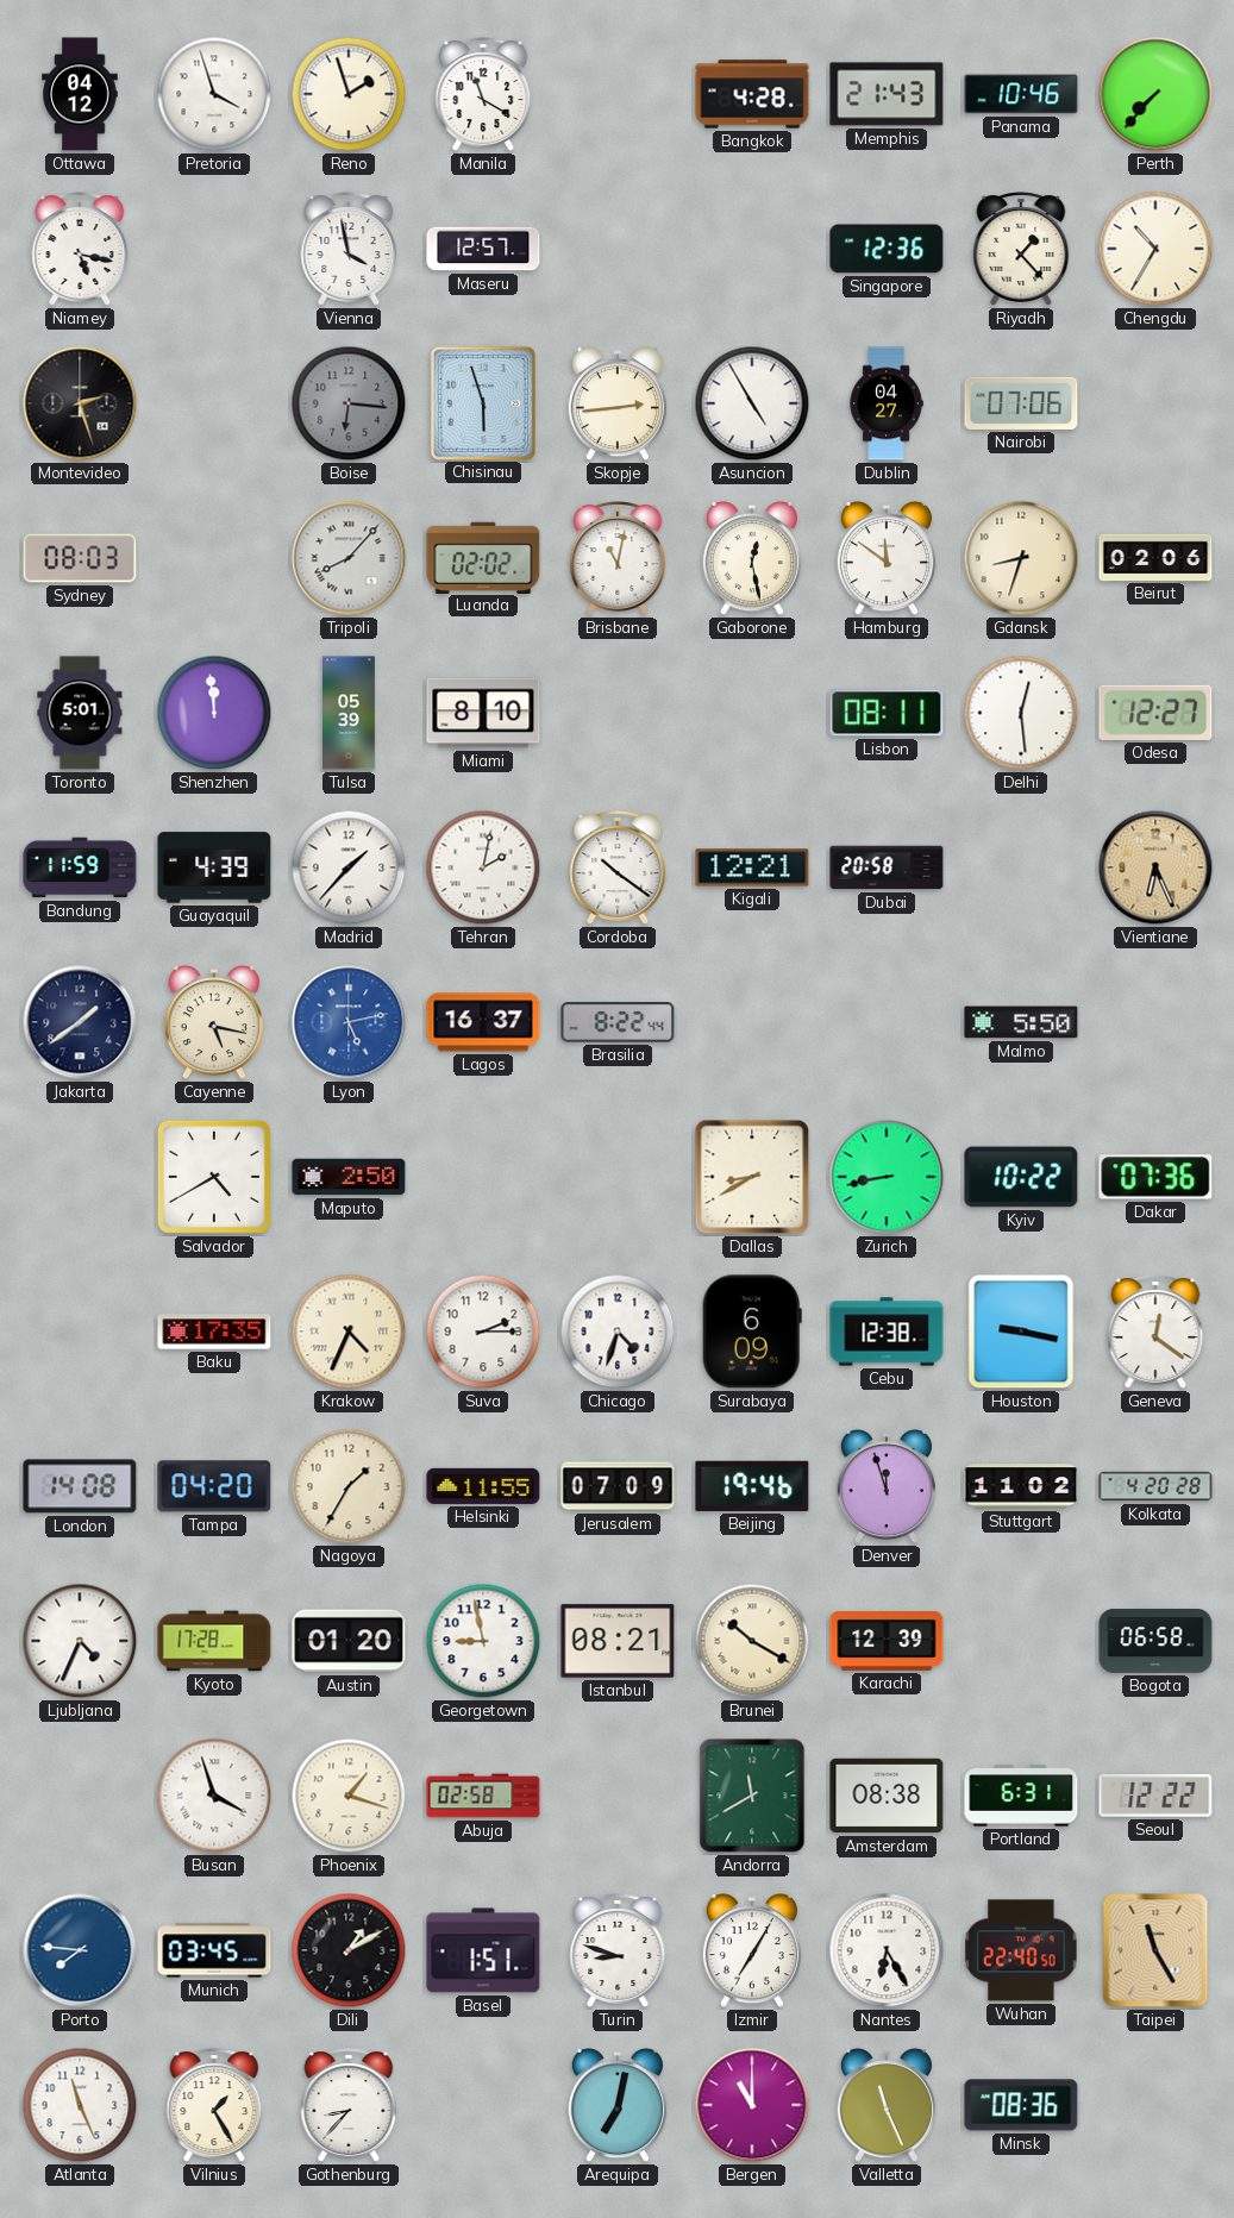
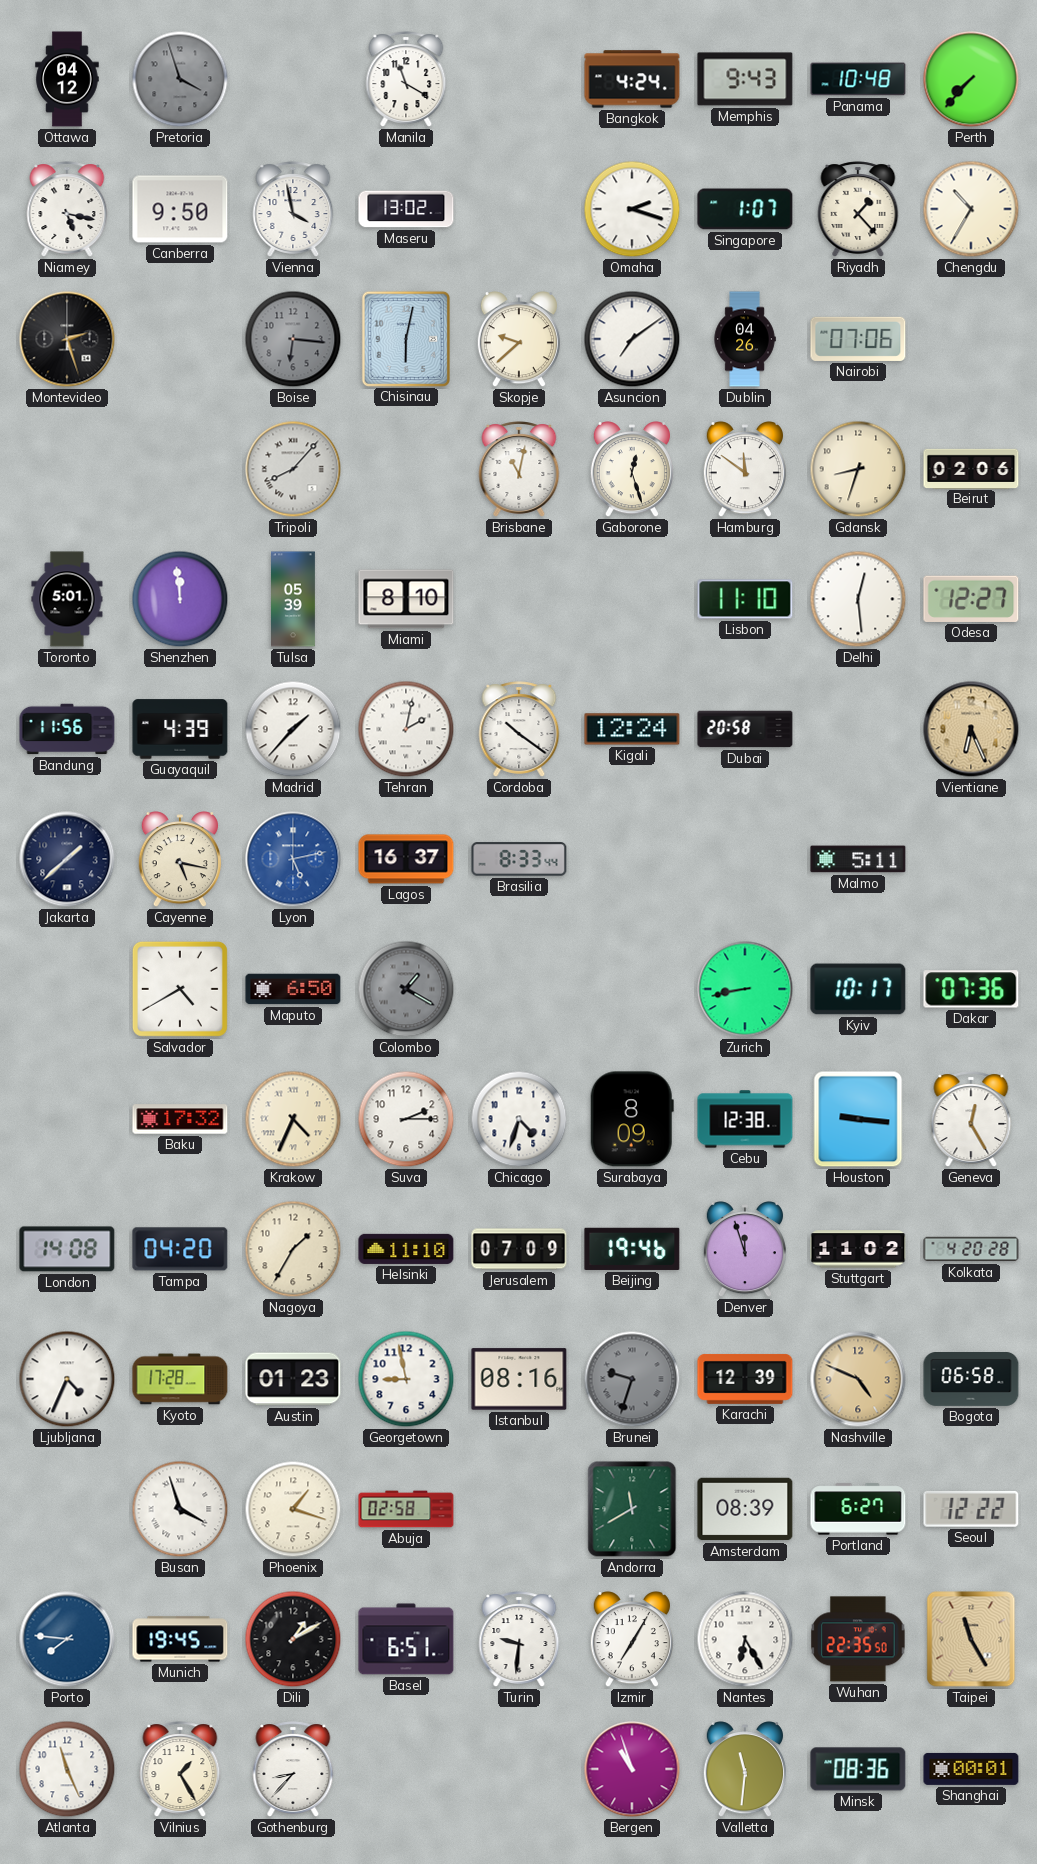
Pretoria dial: white -> grey
Reno: 1:57 -> none
Bangkok: 4:28 -> 4:24
Memphis: 21:43 -> 9:43
Panama: 10:46 -> 10:48
Canberra: none -> 9:50
Maseru: 12:57 -> 13:02
Omaha: none -> 2:18
Singapore: 12:36 -> 1:07
Chisinau: 5:57 -> 6:02
Skopje: 2:44 -> 9:38
Asuncion: 4:55 -> 7:09
Dublin: 04:27 -> 04:26
Sydney: 08:03 -> none
Luanda: 02:02 -> none
Gaborone: 12:28 -> 12:27
Lisbon: 08:11 -> 11:10
Bandung: 11:59 -> 11:56
Kigali: 12:21 -> 12:24
Jakarta: 1:39 -> 1:38
Brasilia: 8:22 -> 8:33
Malmo: 5:50 -> 5:11
Maputo: 2:50 -> 6:50
Colombo: none -> 1:20
Dallas: 8:40 -> none
Kyiv: 10:22 -> 10:17
Baku: 17:35 -> 17:32
Surabaya: 6:09 -> 8:09
Houston: 9:17 -> 9:16
Geneva: 12:21 -> 12:25
Helsinki: 11:55 -> 11:10
Austin: 01:20 -> 01:23
Istanbul: 08:21 -> 08:16
Brunei: 10:20 -> 9:33
Brunei dial: cream -> grey
Nashville: none -> 4:49
Amsterdam: 08:38 -> 08:39
Portland: 6:31 -> 6:27
Munich: 03:45 -> 19:45
Basel: 1:51 -> 6:51
Turin: 8:48 -> 9:31
Wuhan: 22:40 -> 22:35
Arequipa: 7:02 -> none
Bergen: 11:00 -> 10:57
Valletta: 11:26 -> 11:31
Shanghai: none -> 00:01
